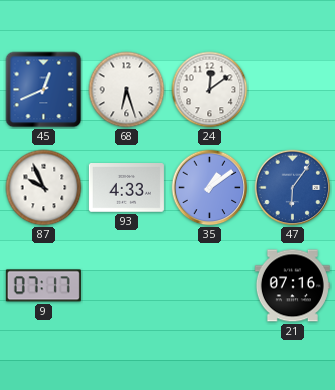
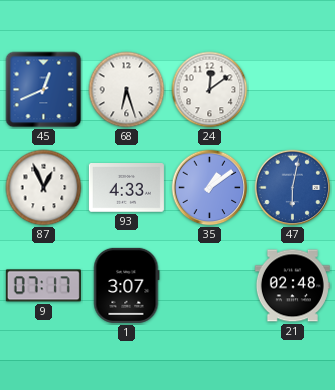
87: 9:56 -> 12:56
47: 6:06 -> 6:02
1: none -> 3:07
21: 07:16 -> 02:48
